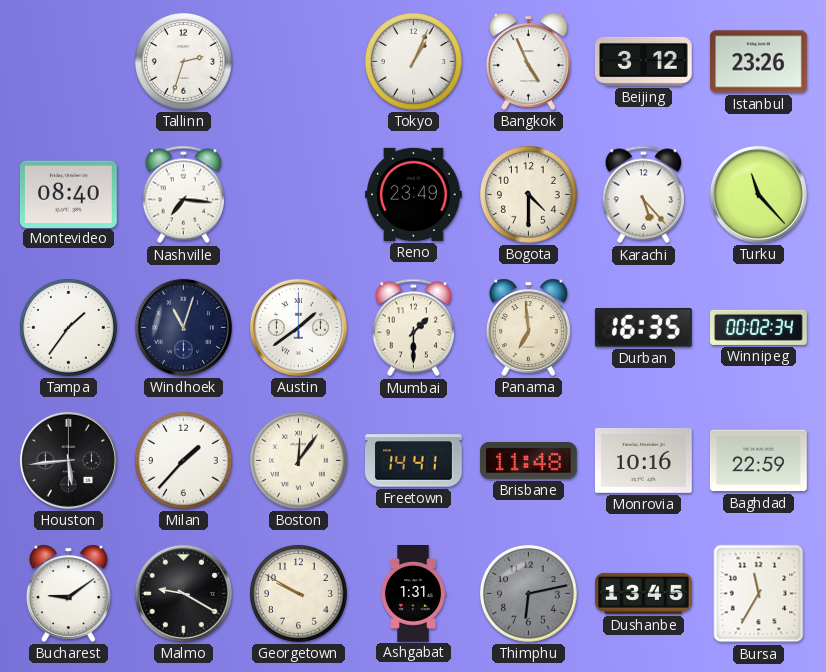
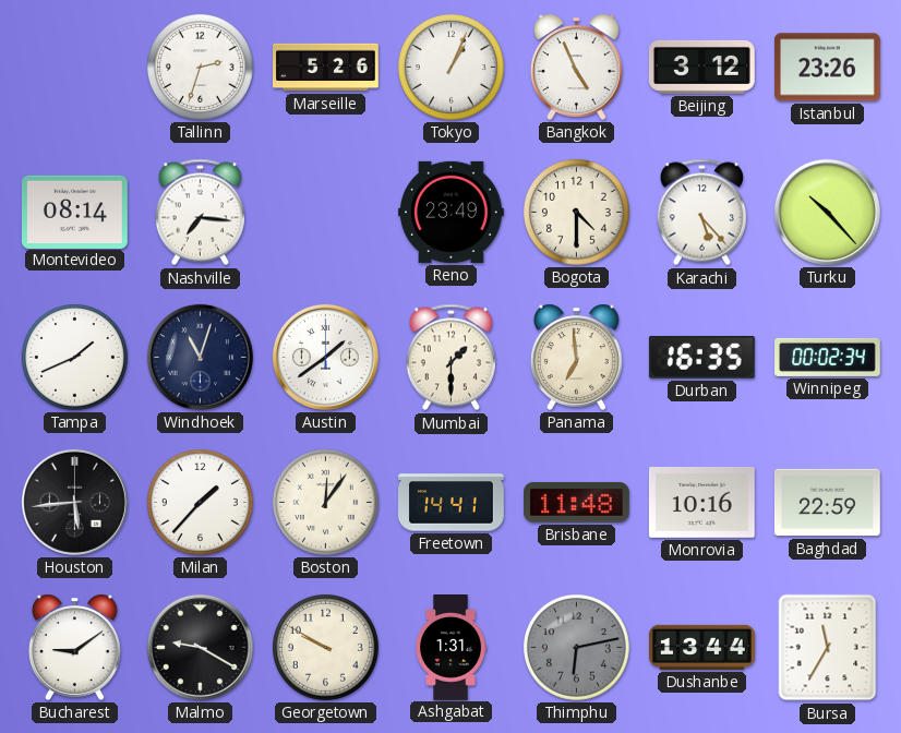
Marseille: none -> 5:26
Montevideo: 08:40 -> 08:14
Turku: 11:23 -> 10:23
Tampa: 1:36 -> 1:41
Dushanbe: 13:45 -> 13:44
